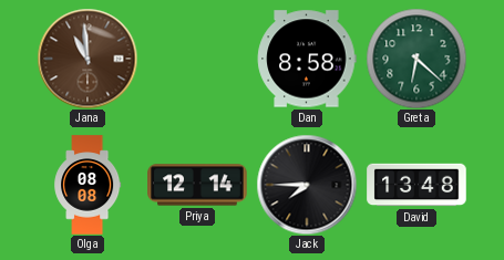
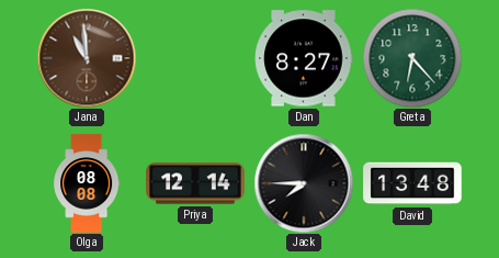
Dan: 8:58 -> 8:27
Greta: 6:22 -> 6:23
